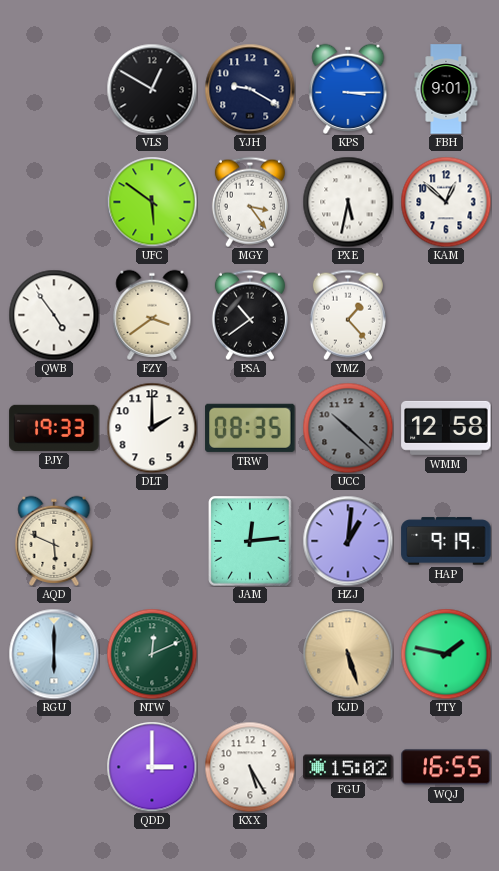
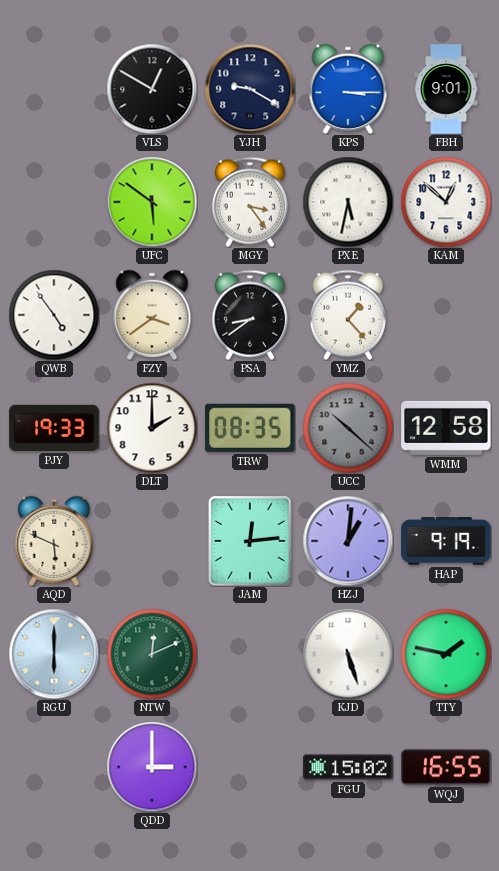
PSA: 10:39 -> 8:39
KJD dial: champagne -> white
KXX: 5:25 -> none
